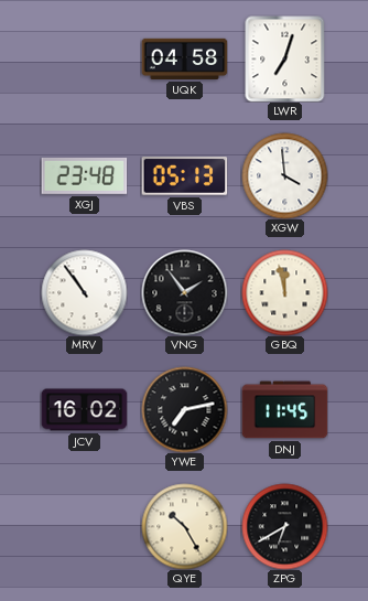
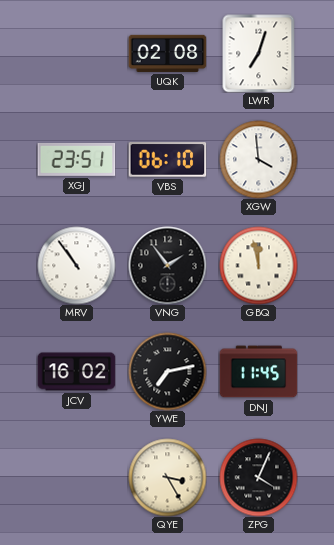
UQK: 04:58 -> 02:08
XGJ: 23:48 -> 23:51
VBS: 05:13 -> 06:10
QYE: 10:25 -> 3:25
ZPG: 6:40 -> 4:04
